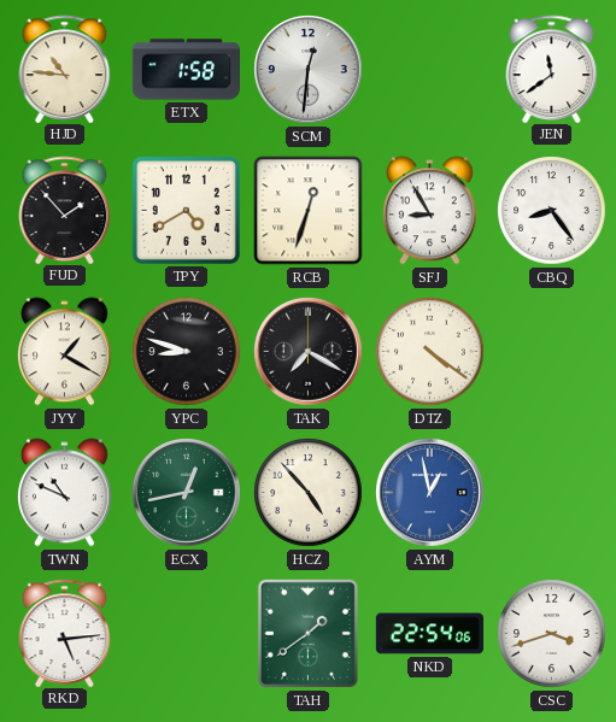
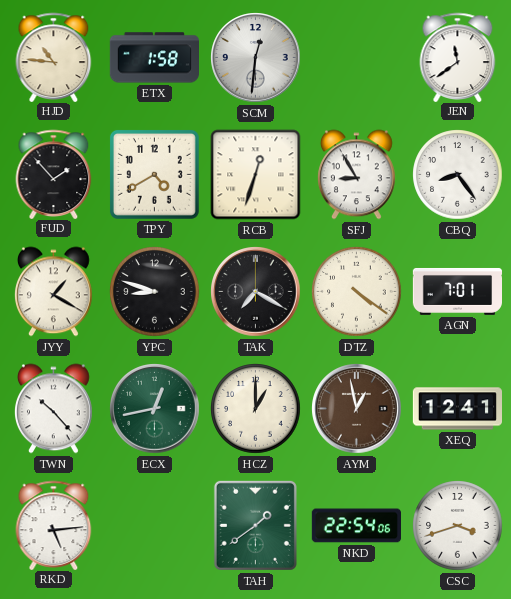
AGN: none -> 7:01
TWN: 10:49 -> 10:23
HCZ: 4:53 -> 1:00
AYM dial: blue -> brown
XEQ: none -> 12:41
